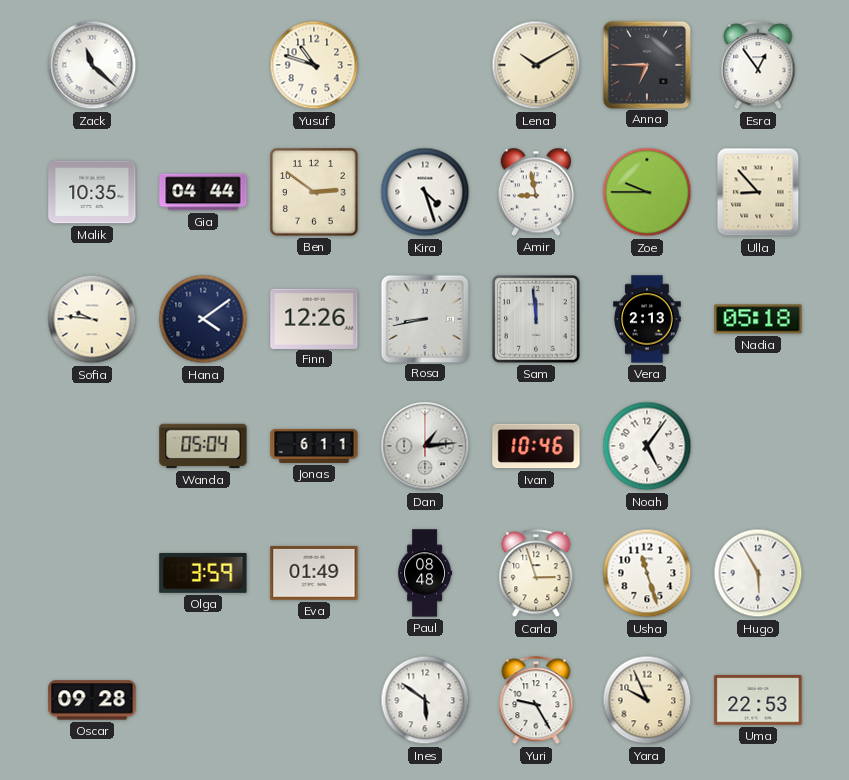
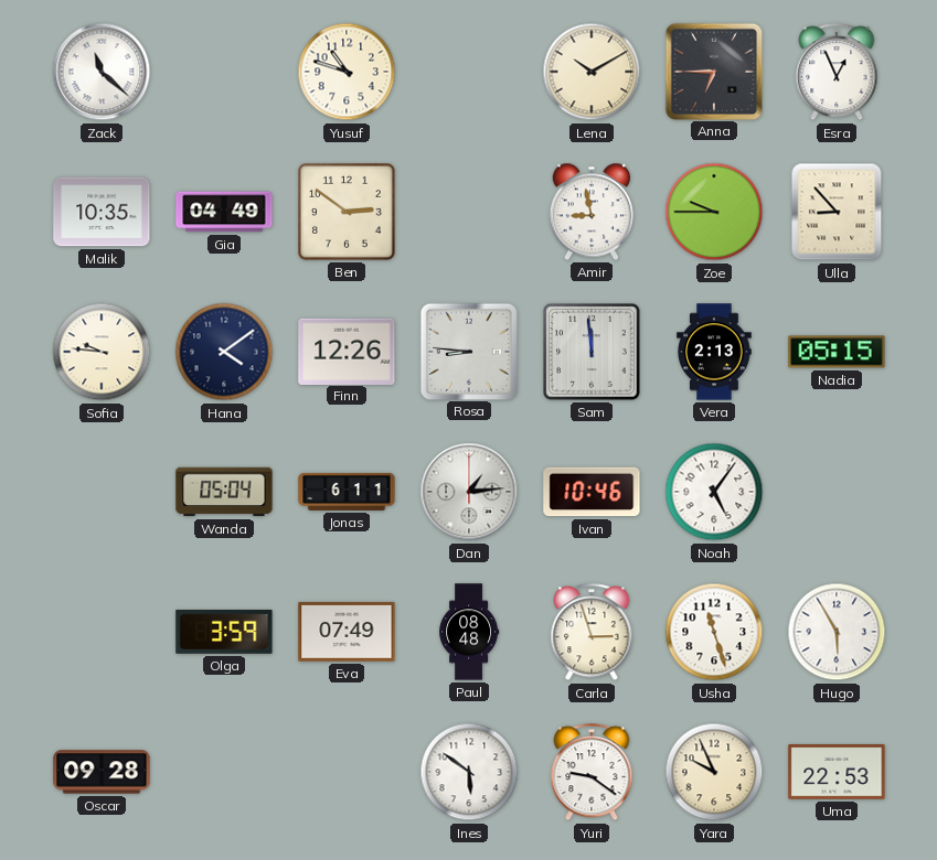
Esra: 12:54 -> 12:56
Gia: 04:44 -> 04:49
Kira: 4:27 -> none
Rosa: 8:43 -> 8:46
Nadia: 05:18 -> 05:15
Eva: 01:49 -> 07:49
Yuri: 9:25 -> 9:21
